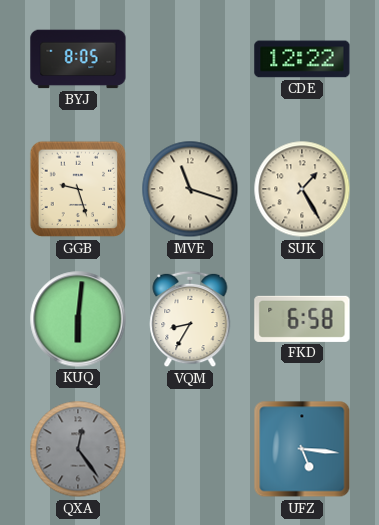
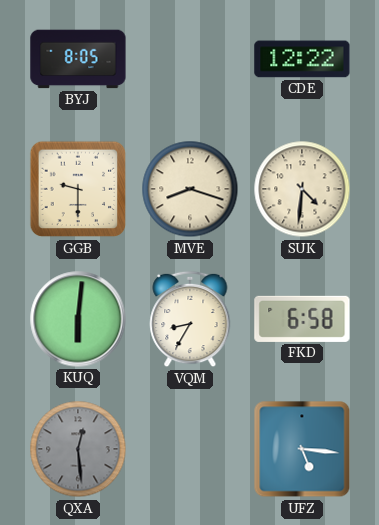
GGB: 9:27 -> 9:30
MVE: 11:18 -> 8:18
SUK: 1:25 -> 4:31
QXA: 12:24 -> 12:29
